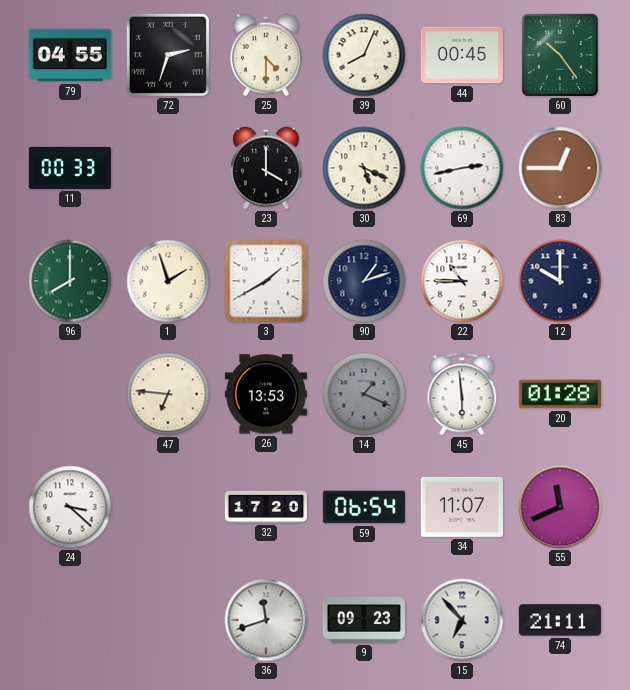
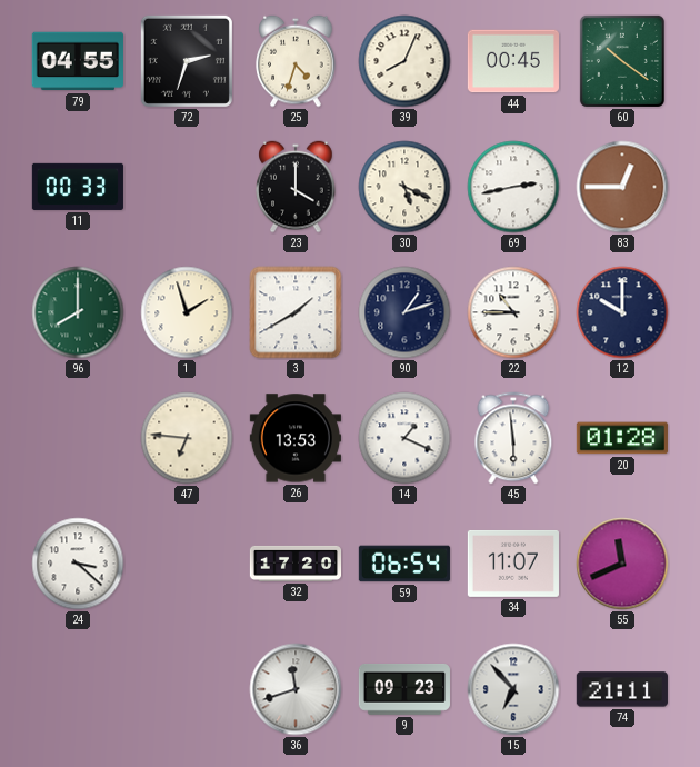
25: 4:30 -> 4:33
60: 10:24 -> 10:21
14 dial: grey -> white
